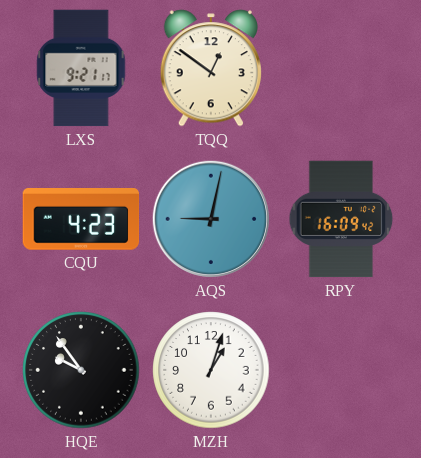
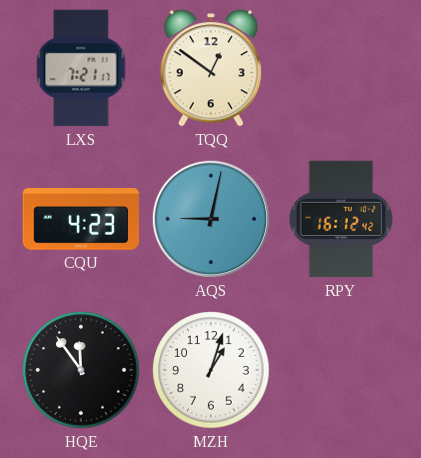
LXS: 9:21 -> 7:21
RPY: 16:09 -> 16:12
HQE: 9:54 -> 11:54
